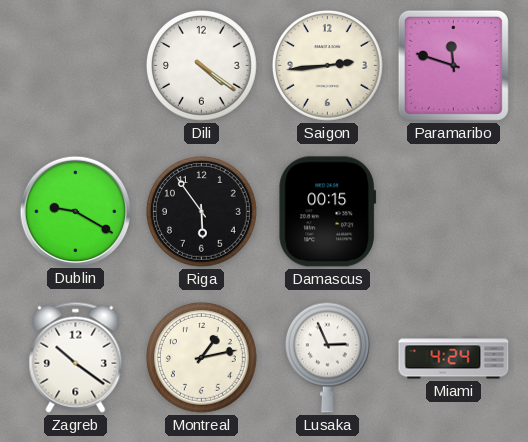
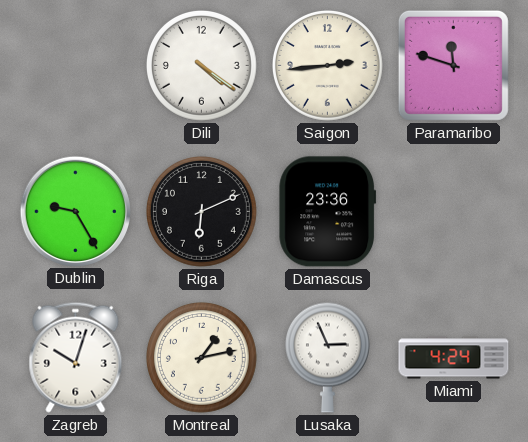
Dublin: 9:20 -> 9:25
Riga: 5:54 -> 6:11
Damascus: 00:15 -> 23:36
Zagreb: 10:21 -> 10:03
